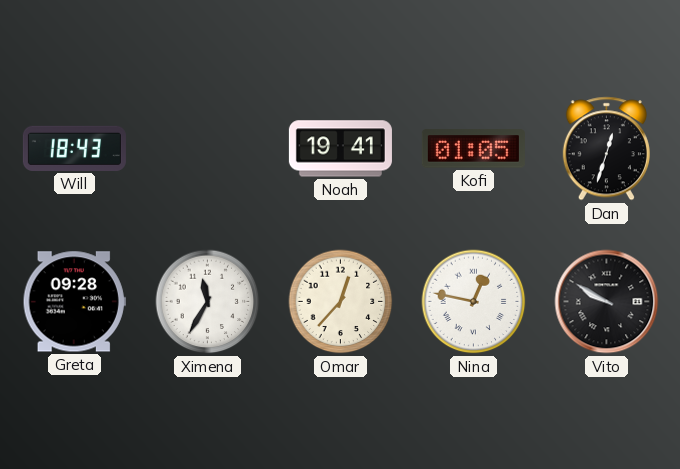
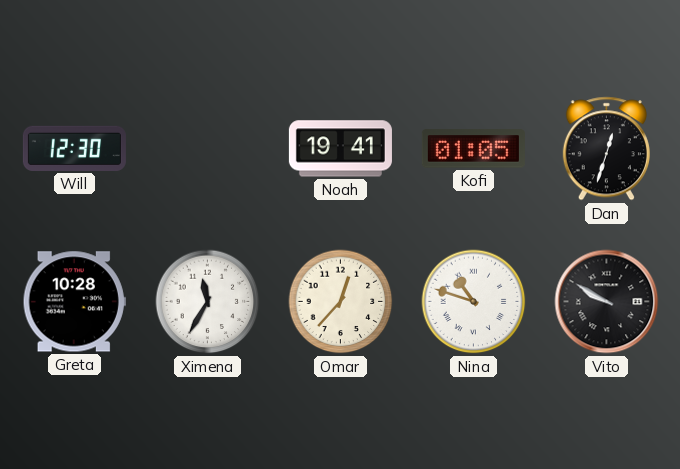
Will: 18:43 -> 12:30
Greta: 09:28 -> 10:28
Nina: 12:47 -> 10:48
